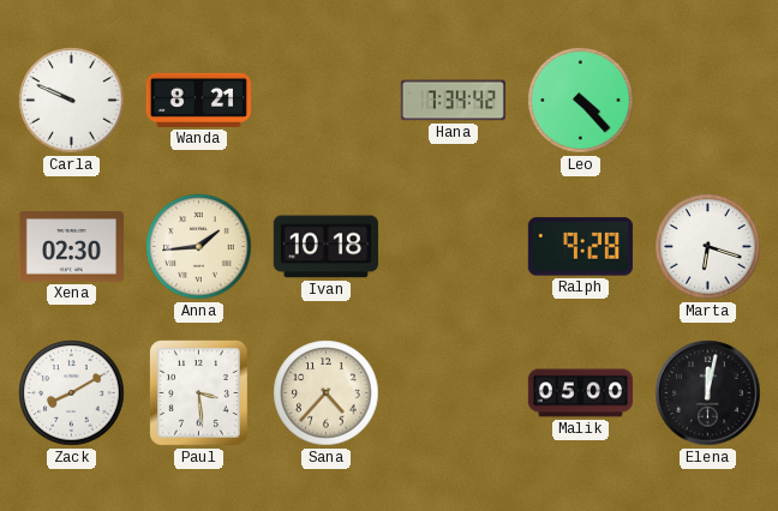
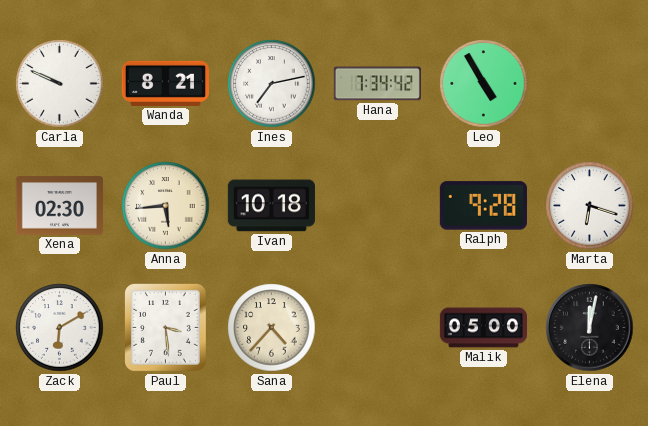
Ines: none -> 7:13
Leo: 4:23 -> 4:55
Anna: 1:44 -> 5:44
Zack: 8:10 -> 6:10
